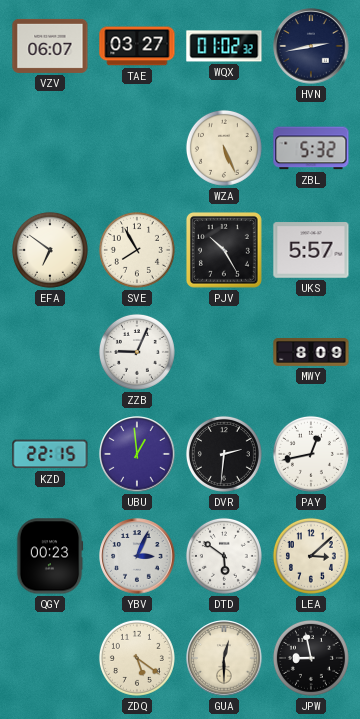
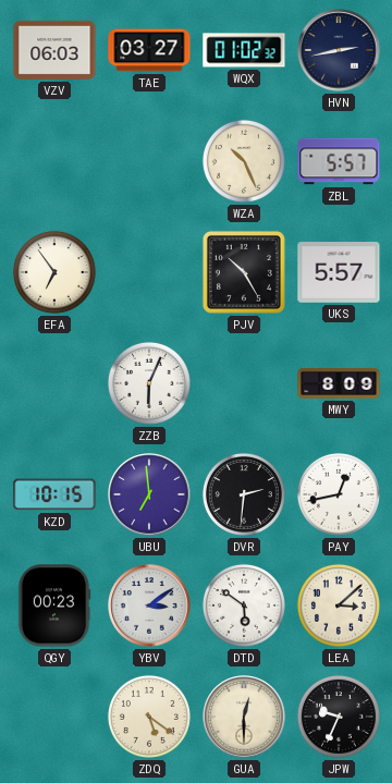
VZV: 06:07 -> 06:03
WZA: 5:26 -> 10:26
ZBL: 5:32 -> 5:57
EFA: 6:51 -> 6:54
SVE: 7:55 -> none
ZZB: 9:04 -> 6:04
KZD: 22:15 -> 10:15
UBU: 12:59 -> 6:59
YBV: 3:04 -> 3:09
JPW: 8:58 -> 9:34
